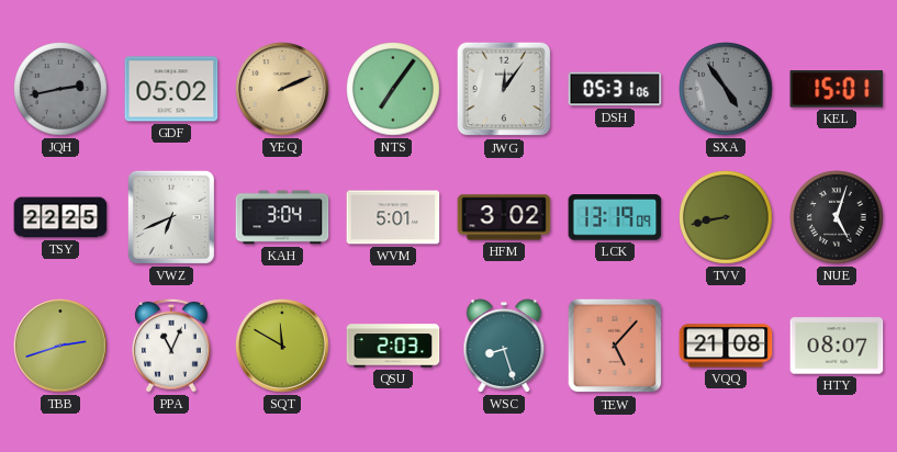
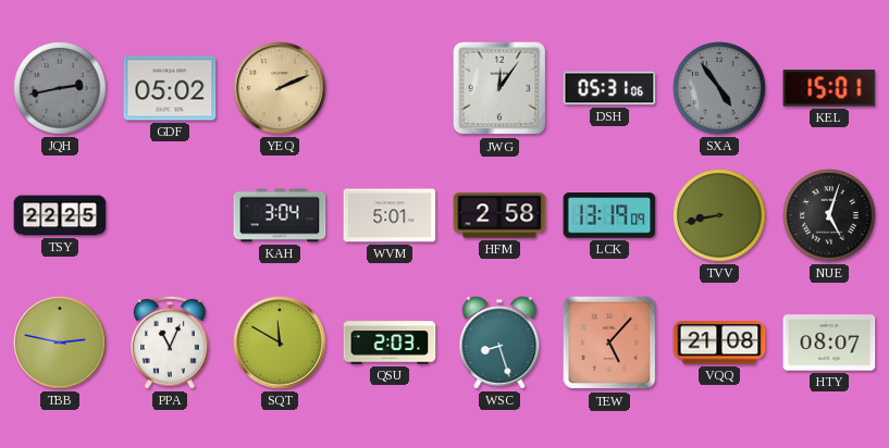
NTS: 7:06 -> none
VWZ: 6:41 -> none
HFM: 3:02 -> 2:58
TBB: 2:42 -> 2:47
